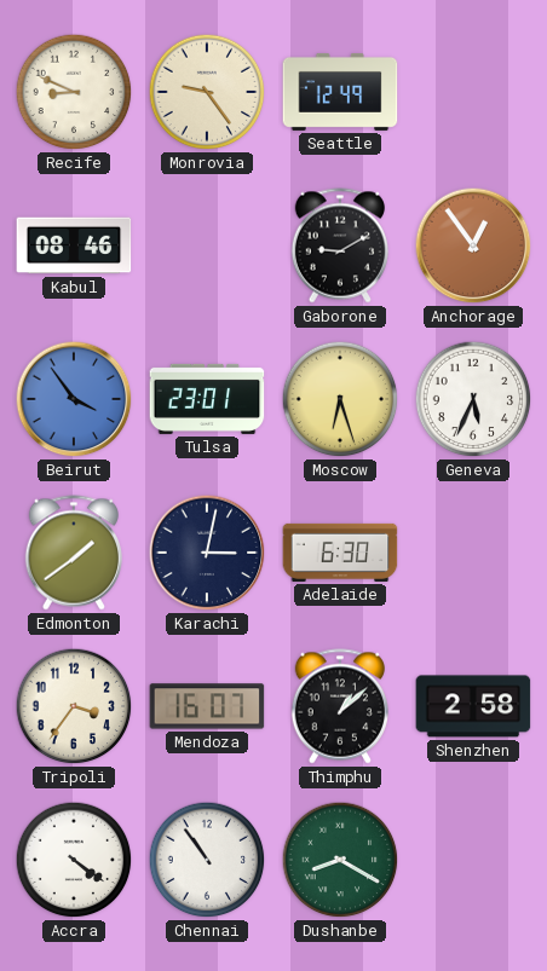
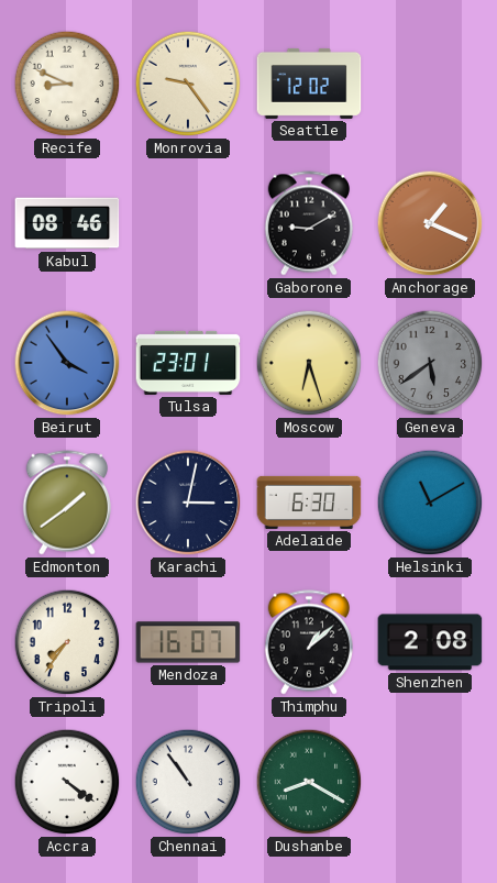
Seattle: 12:49 -> 12:02
Anchorage: 12:54 -> 1:19
Geneva: 5:34 -> 5:39
Geneva dial: white -> grey
Helsinki: none -> 11:10
Tripoli: 3:36 -> 7:36
Shenzhen: 2:58 -> 2:08
